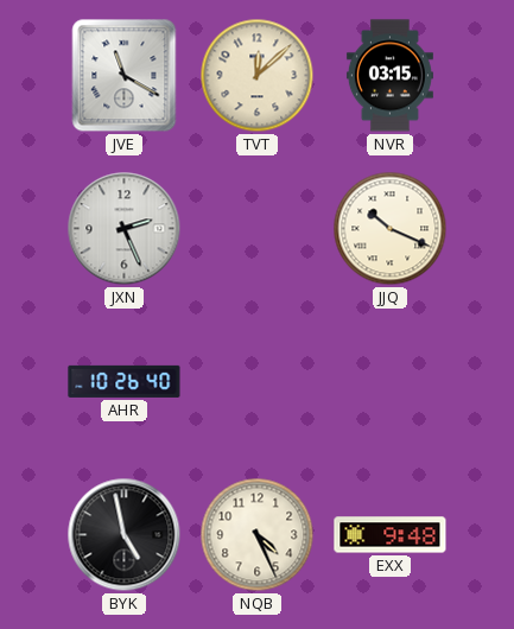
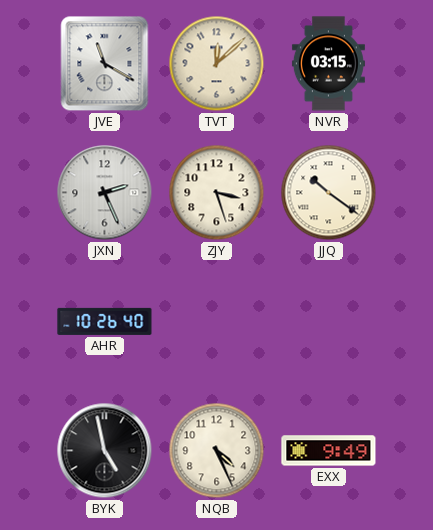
ZJY: none -> 3:27
JJQ: 10:19 -> 10:21
EXX: 9:48 -> 9:49
